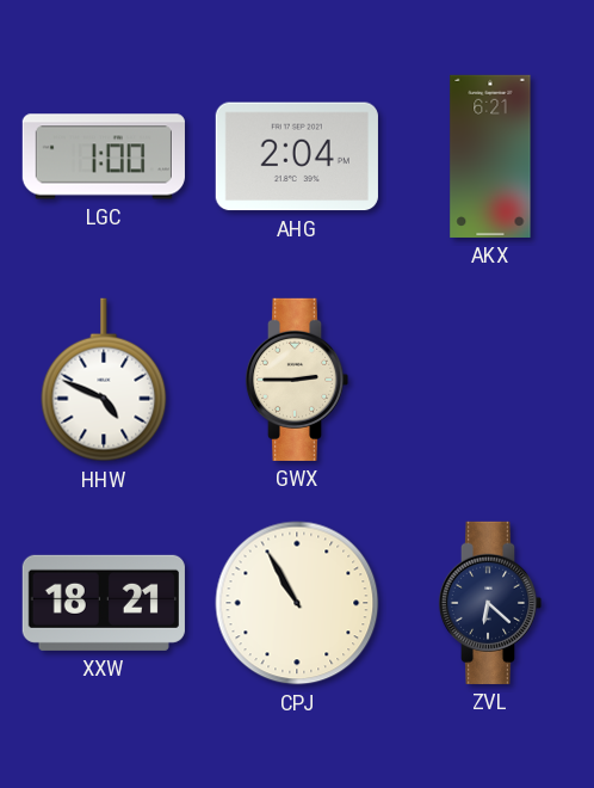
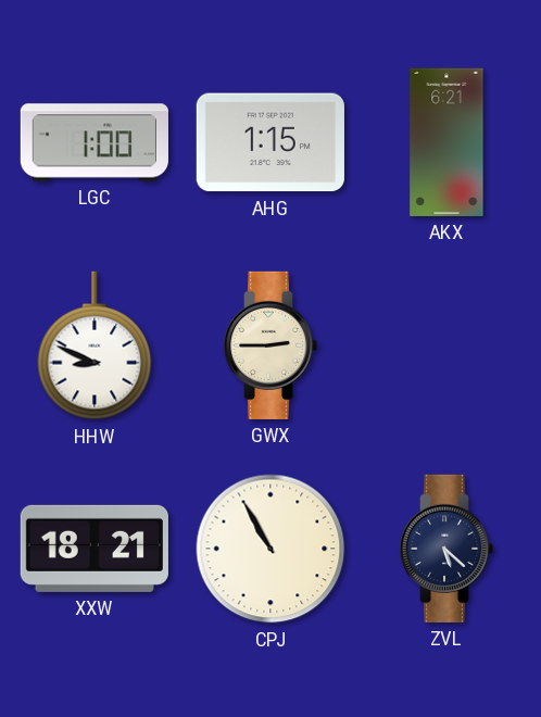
AHG: 2:04 -> 1:15
HHW: 4:49 -> 8:49
ZVL: 6:22 -> 5:22
